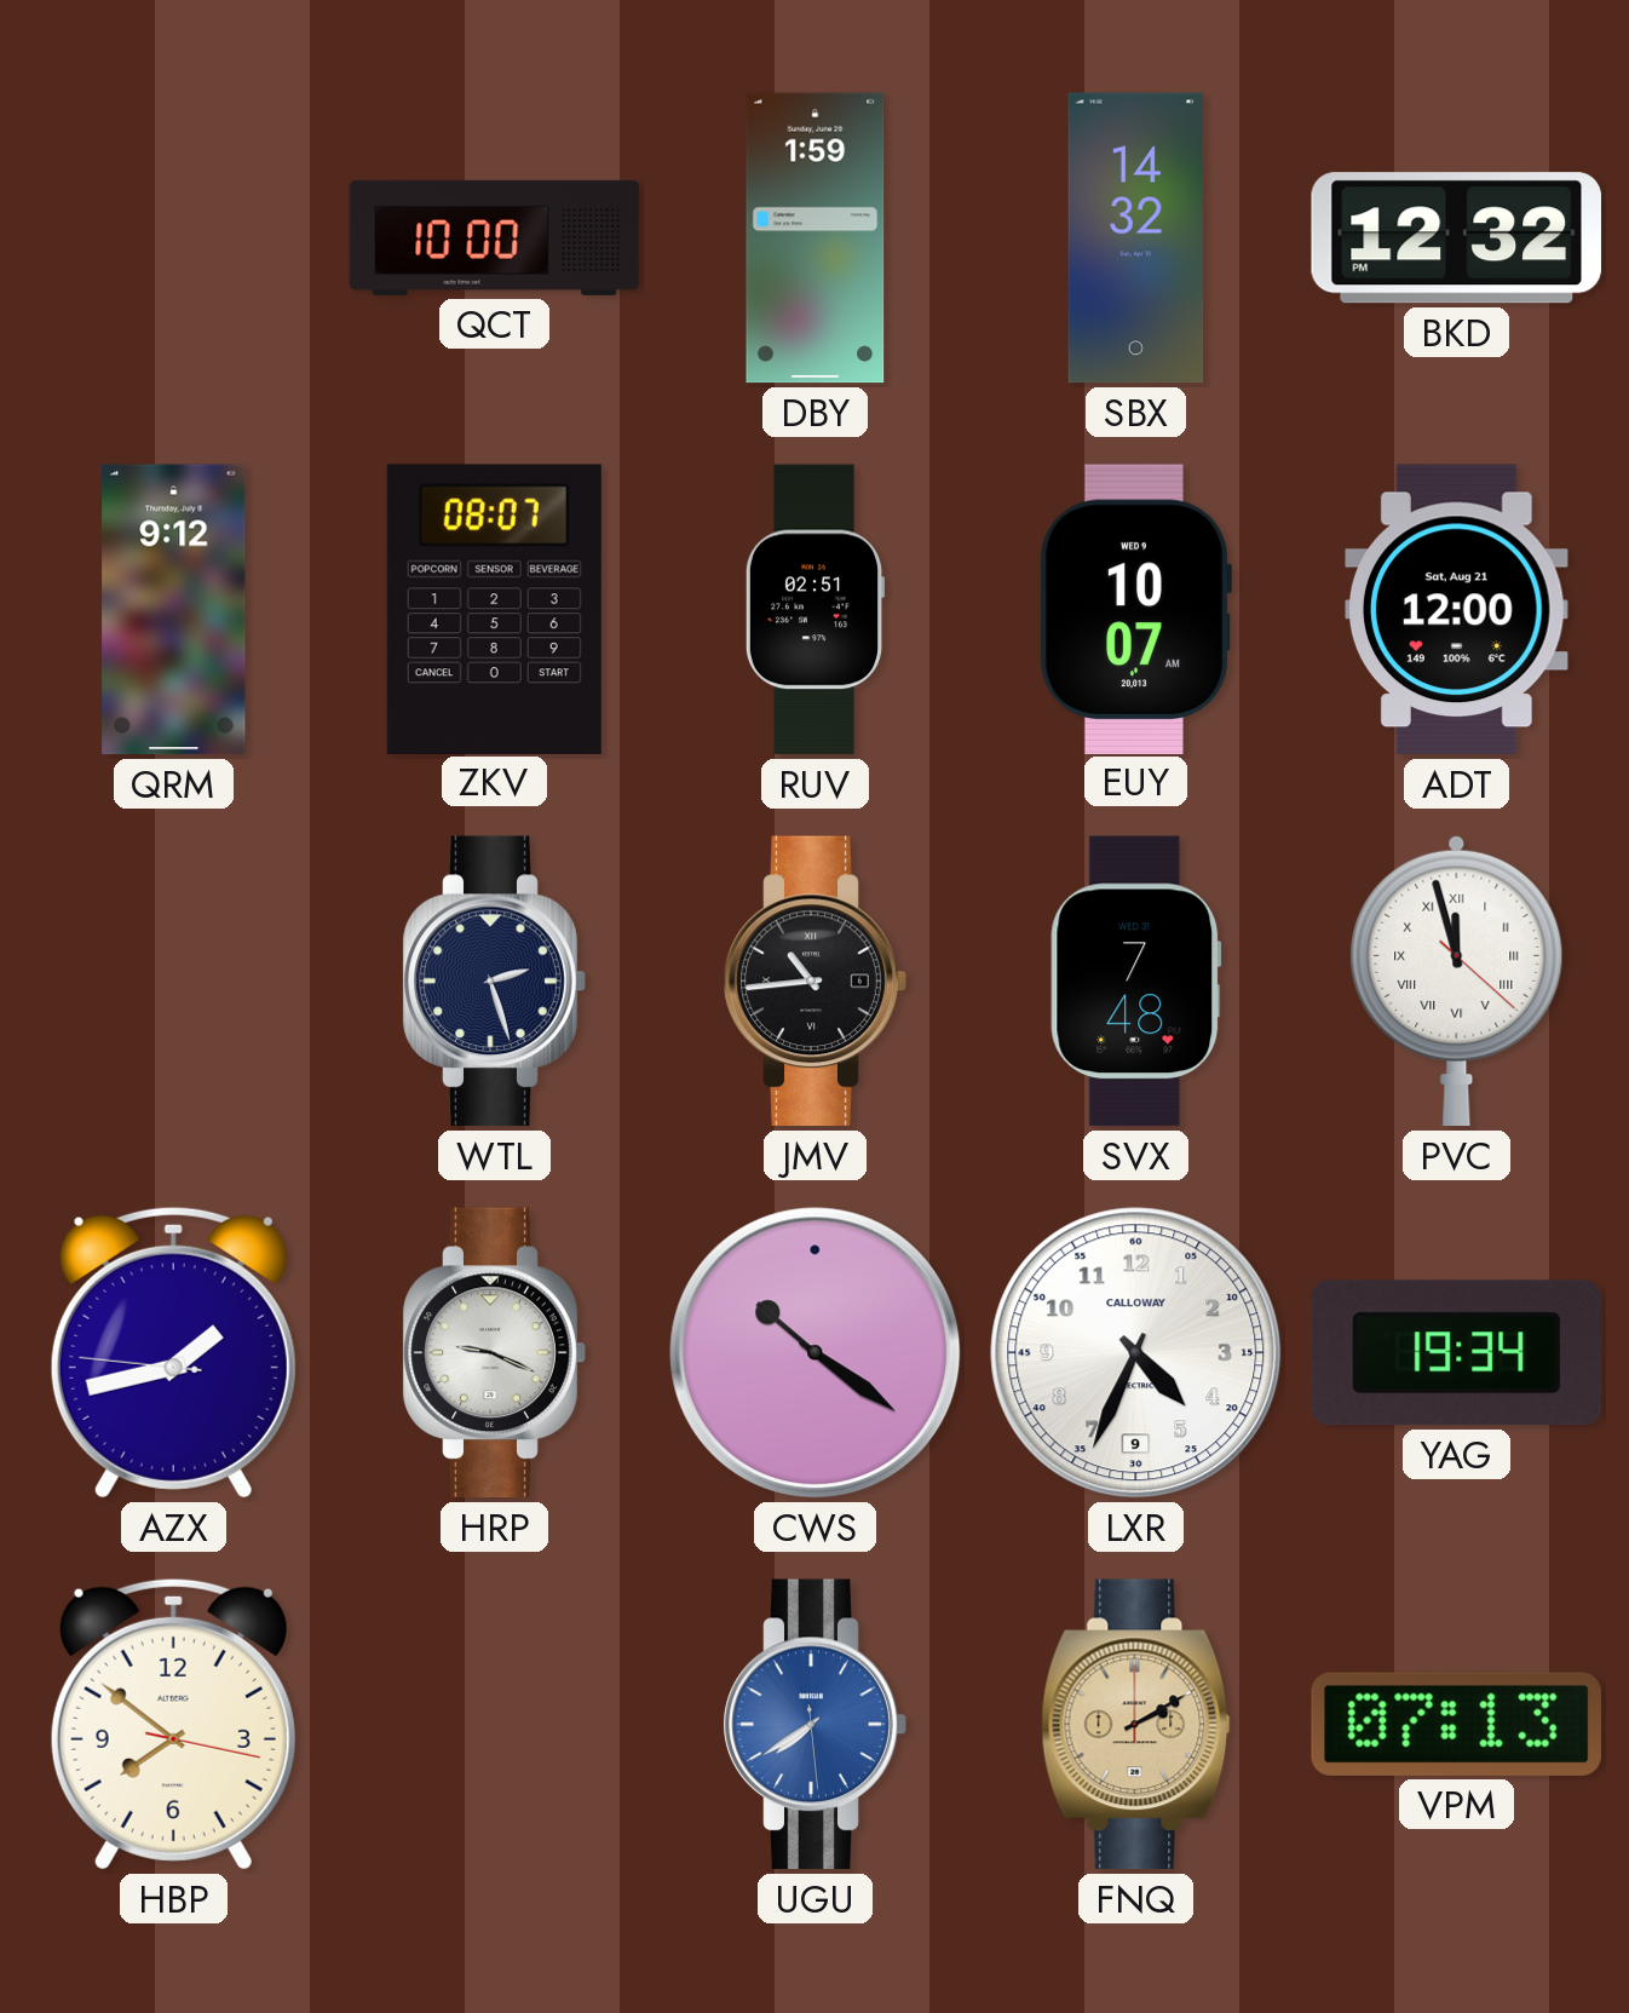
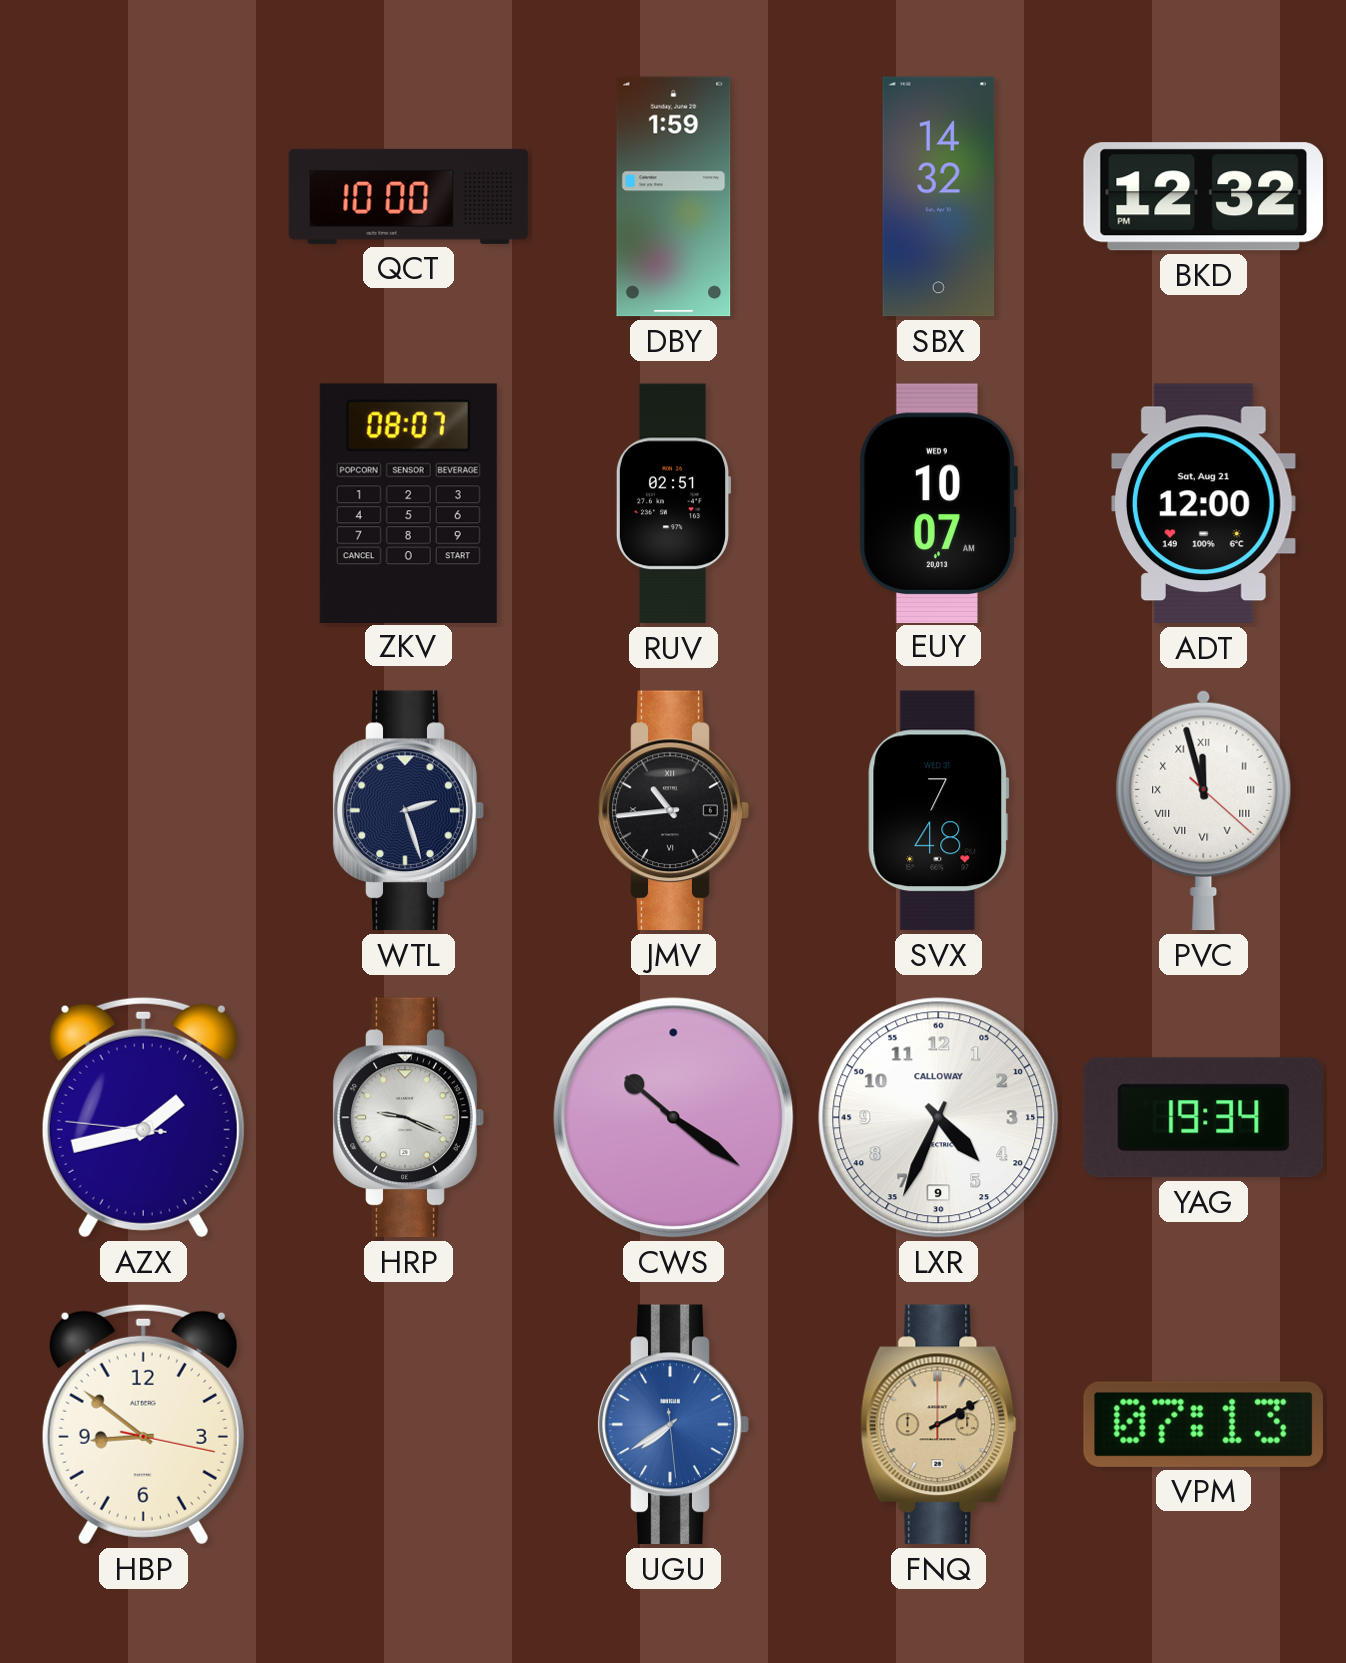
QRM: 9:12 -> none
HBP: 7:51 -> 8:51
